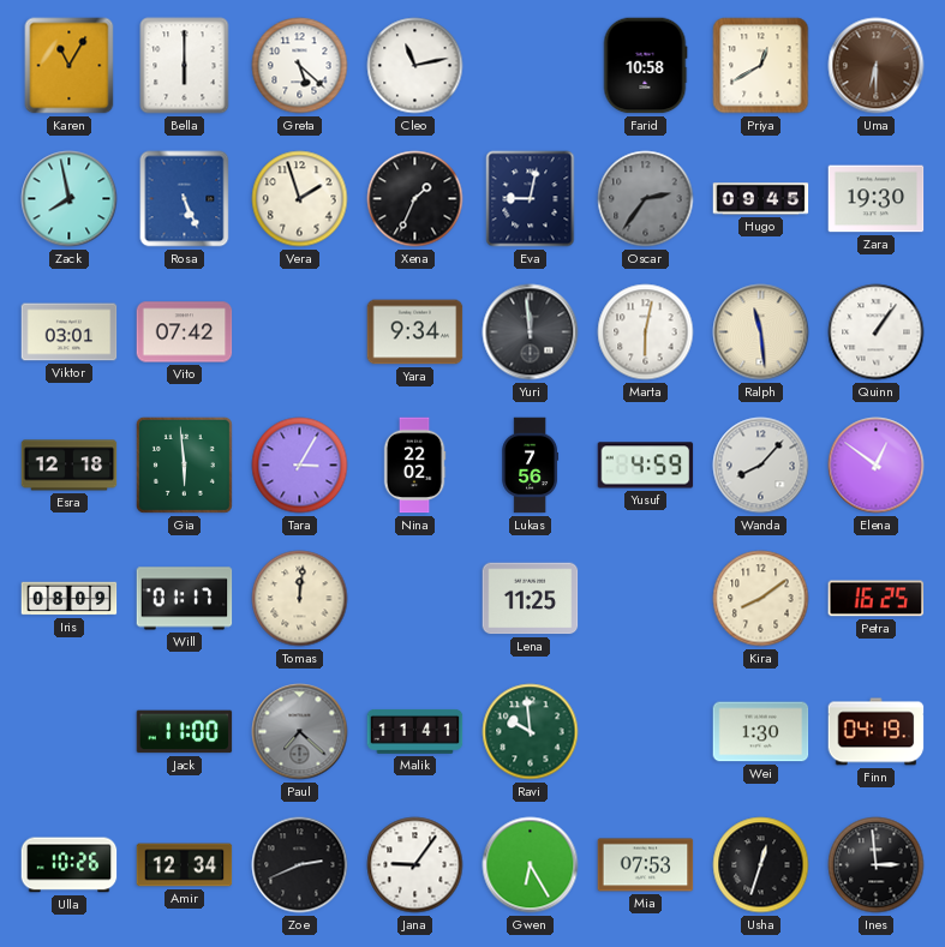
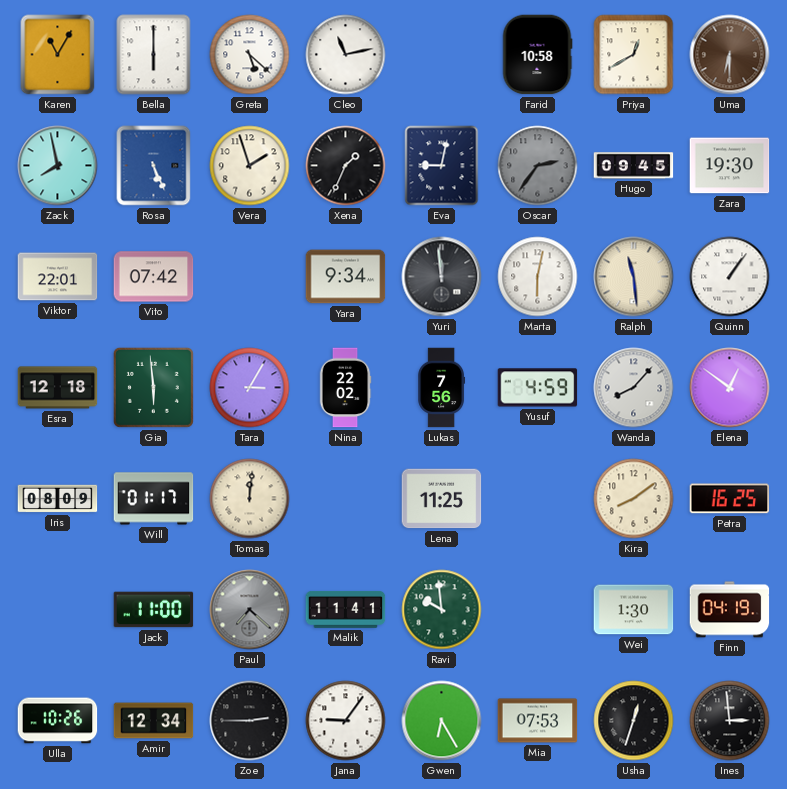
Viktor: 03:01 -> 22:01
Zoe: 2:41 -> 2:45
